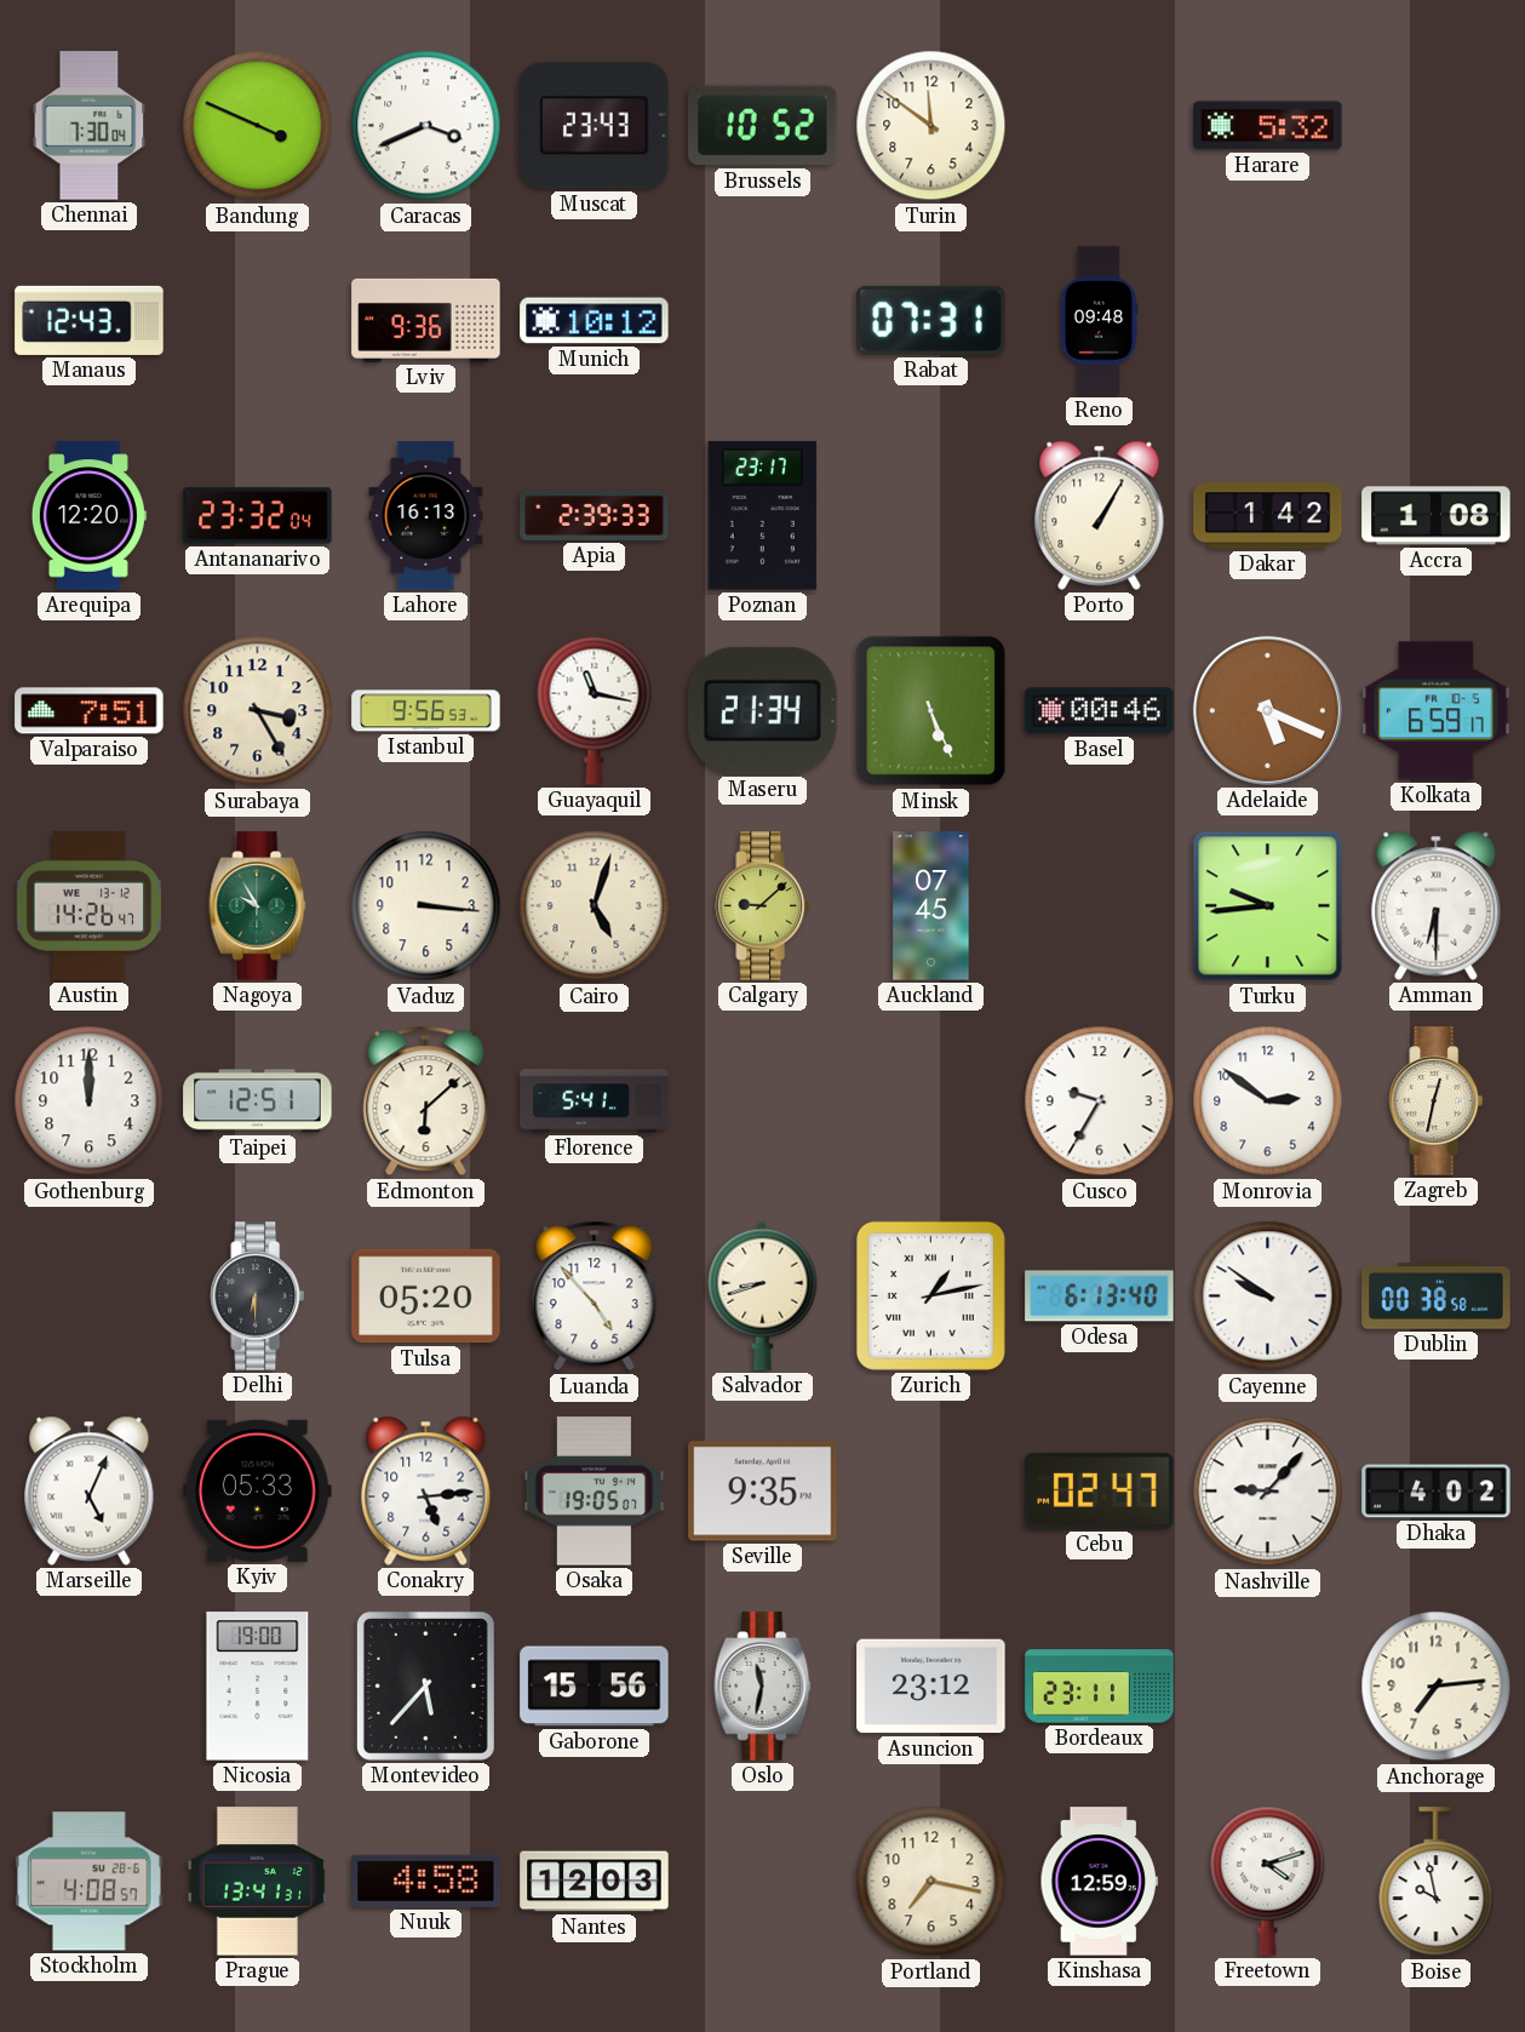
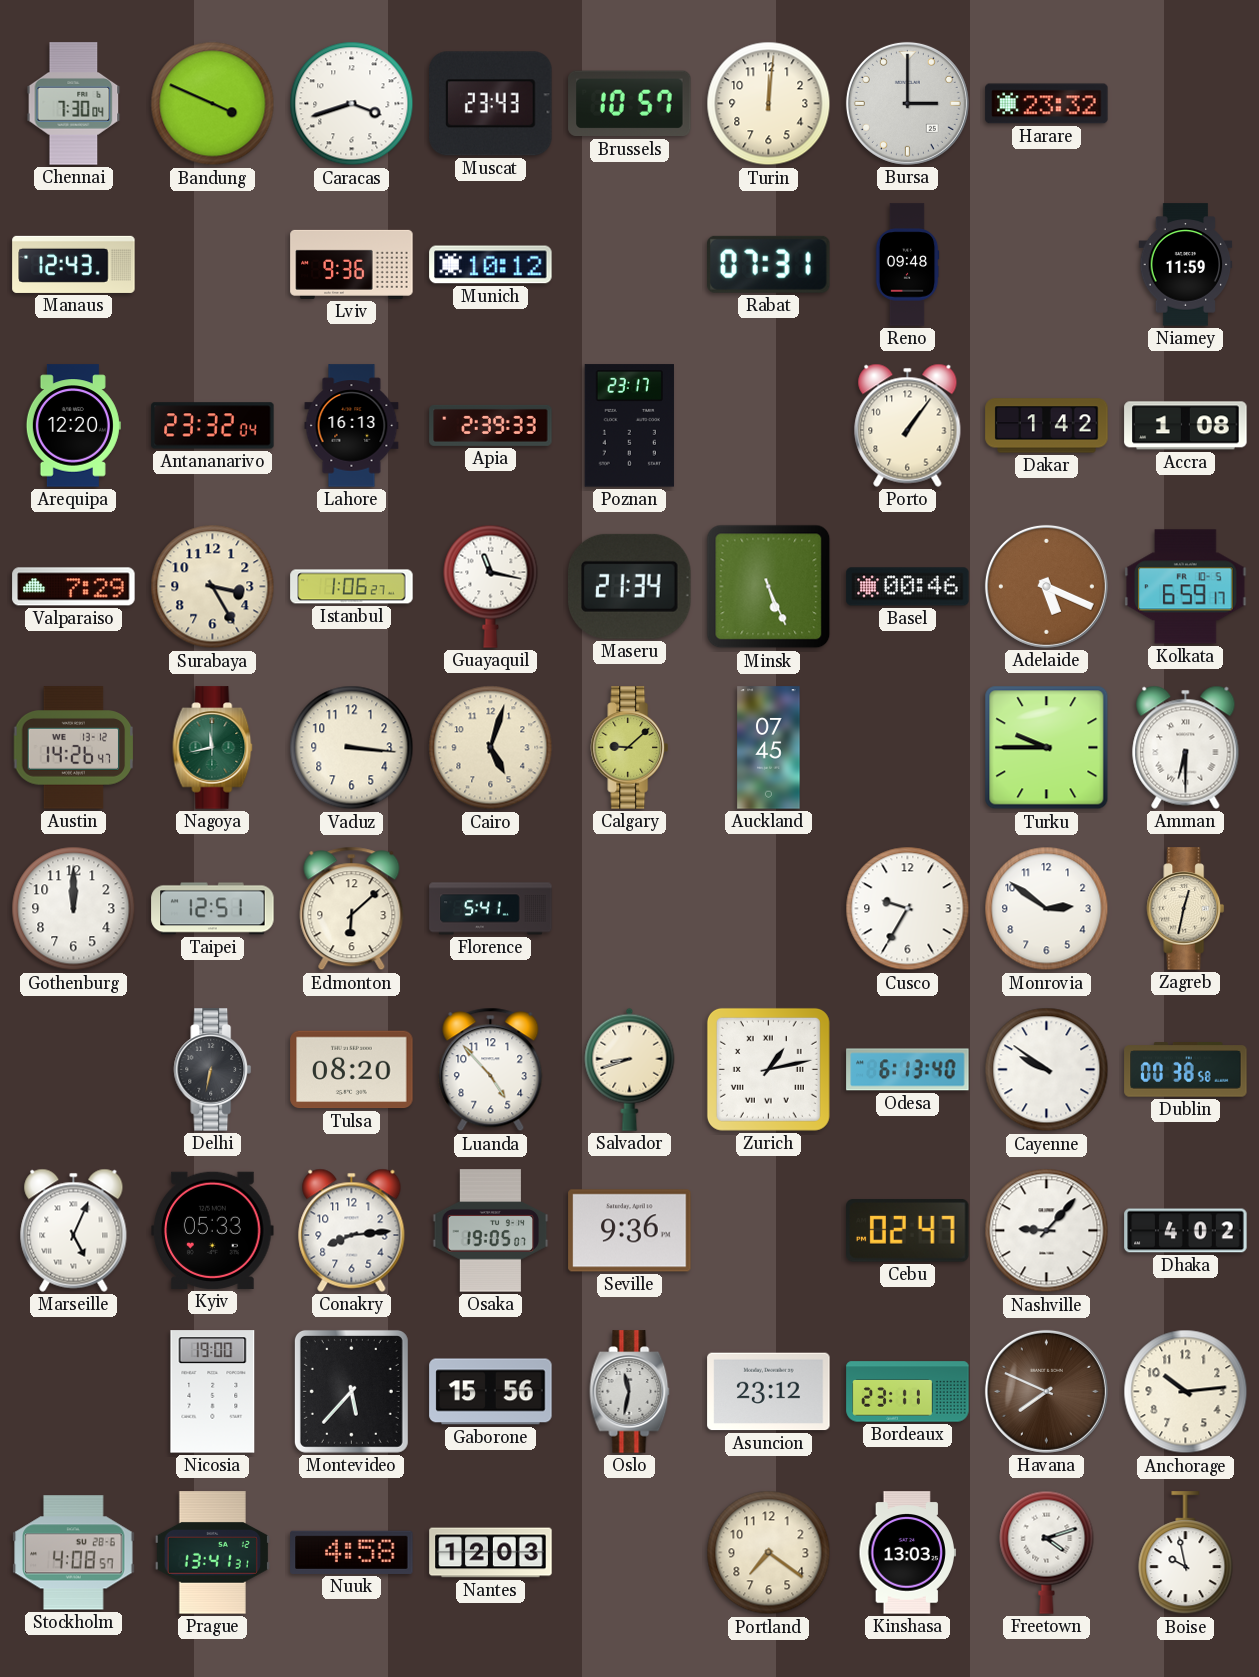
Caracas: 3:41 -> 3:42
Brussels: 10:52 -> 10:57
Turin: 11:51 -> 12:01
Bursa: none -> 3:00
Harare: 5:32 -> 23:32
Niamey: none -> 11:59
Porto: 1:05 -> 1:06
Valparaiso: 7:51 -> 7:29
Istanbul: 9:56 -> 1:06
Nagoya: 9:55 -> 11:43
Turku: 9:44 -> 9:45
Delhi: 6:30 -> 6:32
Tulsa: 05:20 -> 08:20
Conakry: 5:14 -> 8:14
Seville: 9:35 -> 9:36
Havana: none -> 7:49
Anchorage: 7:14 -> 10:14
Portland: 7:17 -> 7:21
Kinshasa: 12:59 -> 13:03
